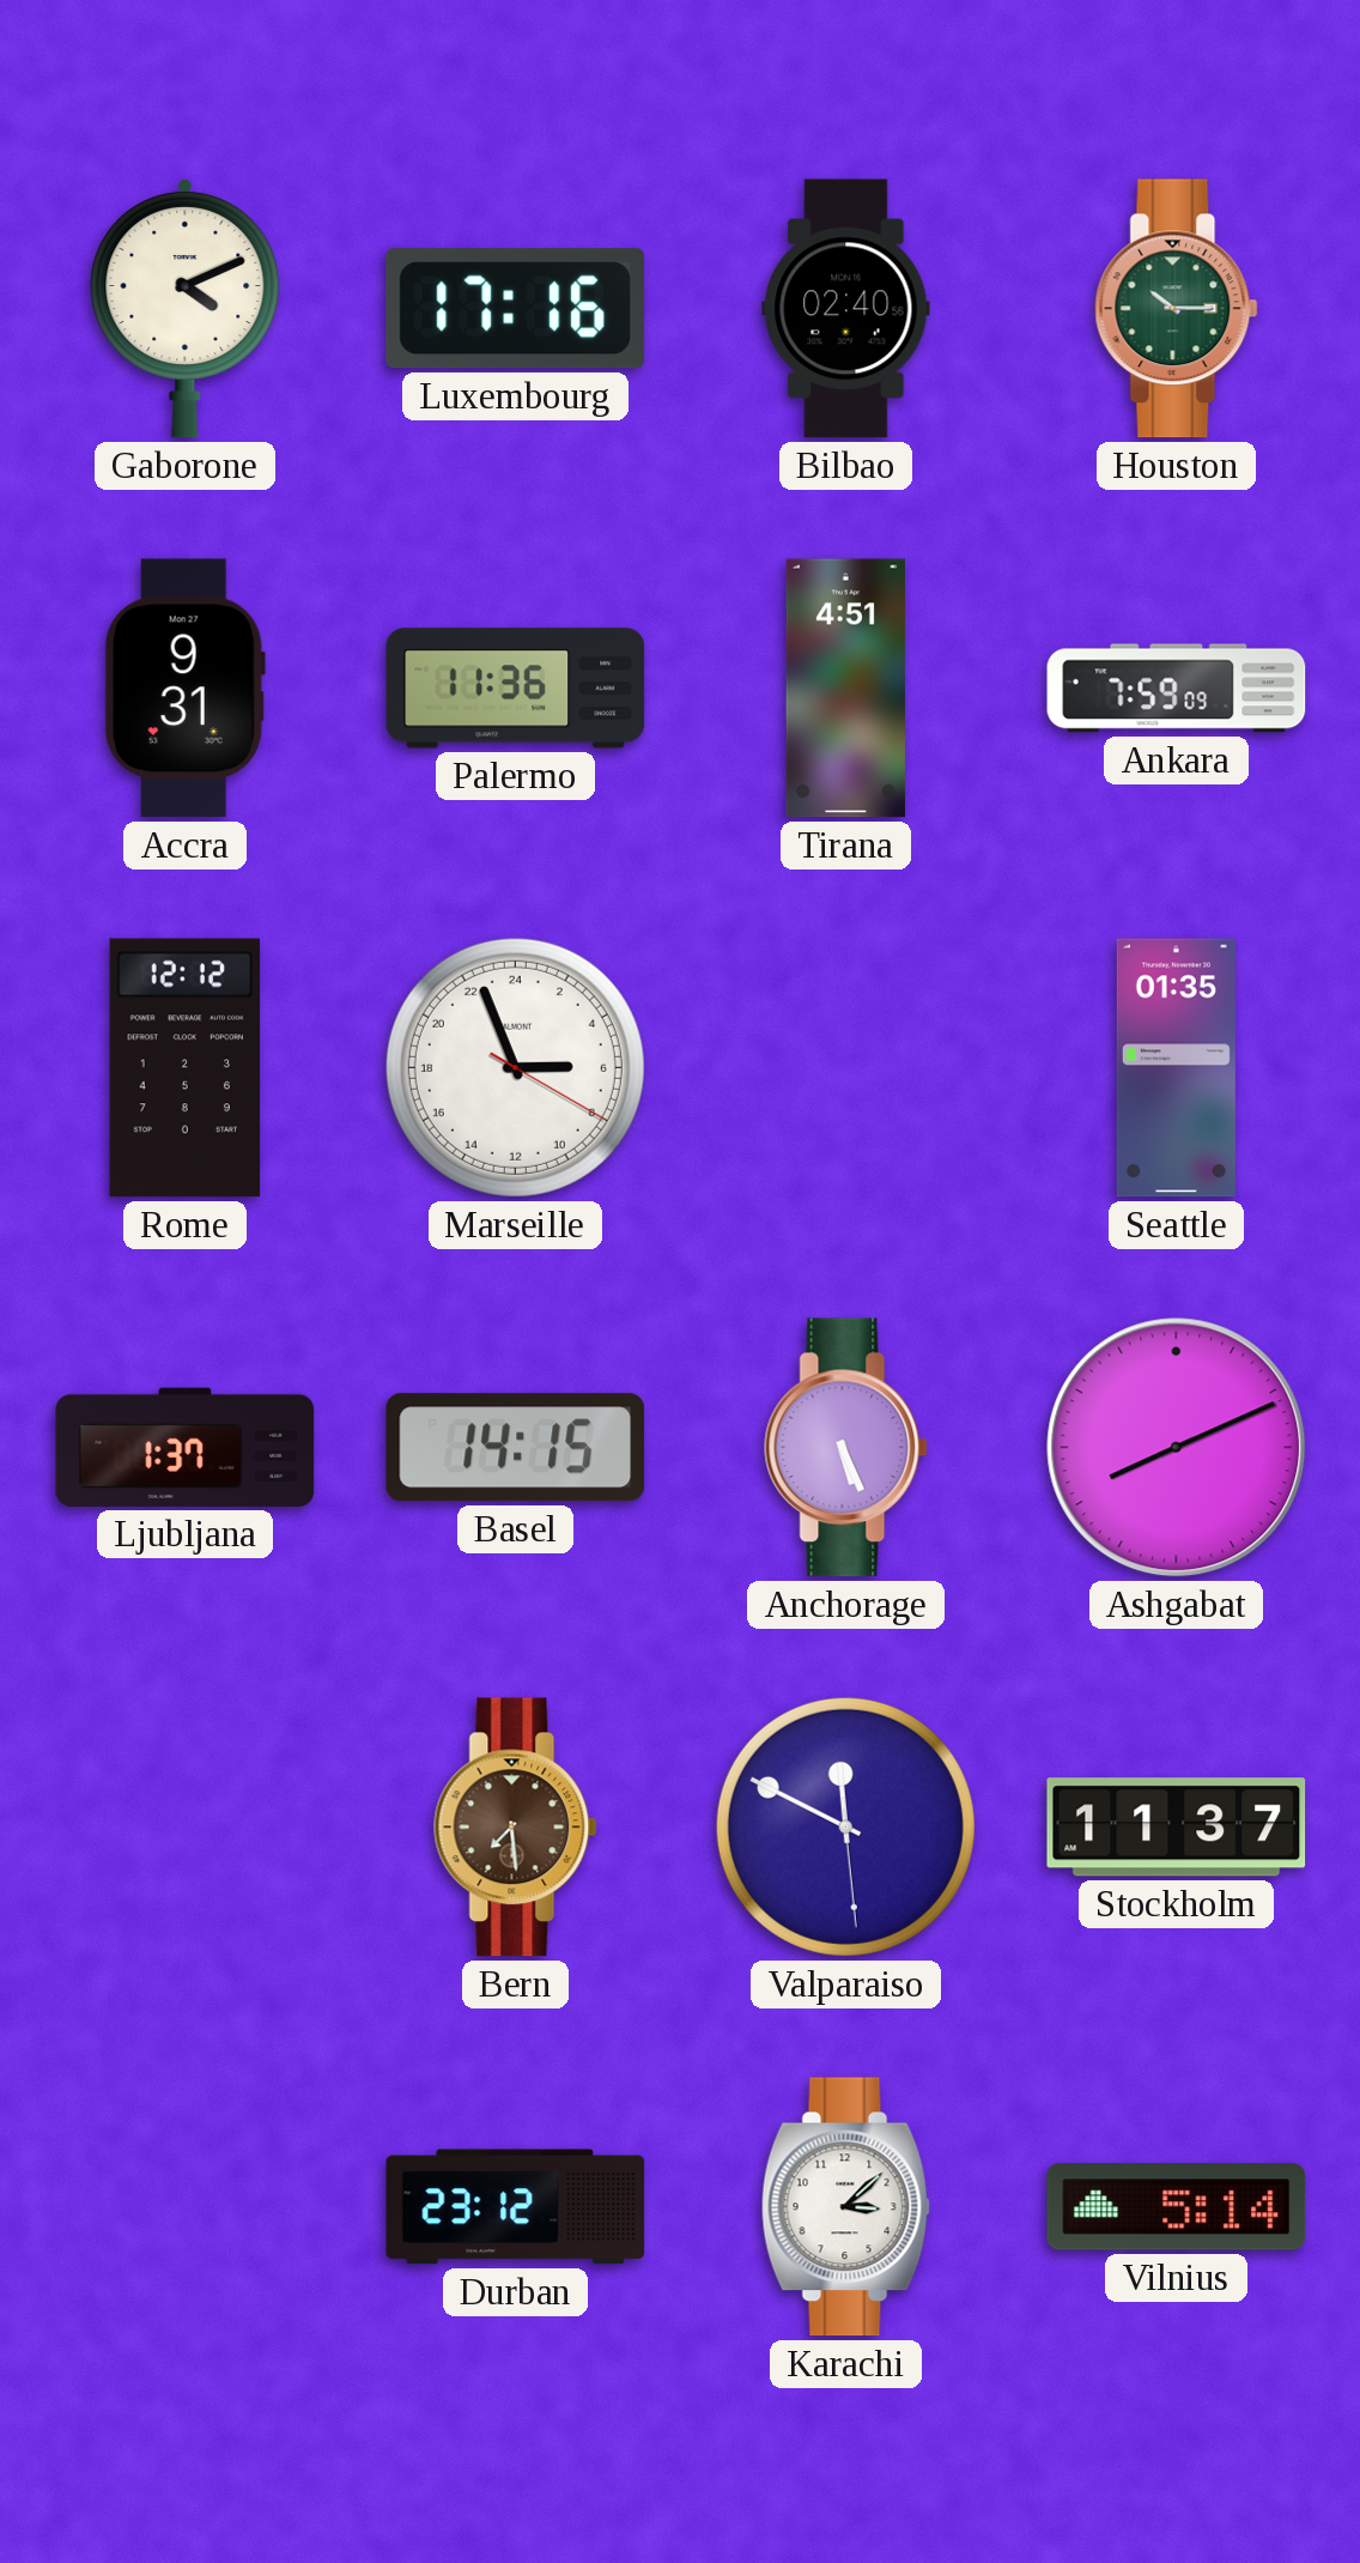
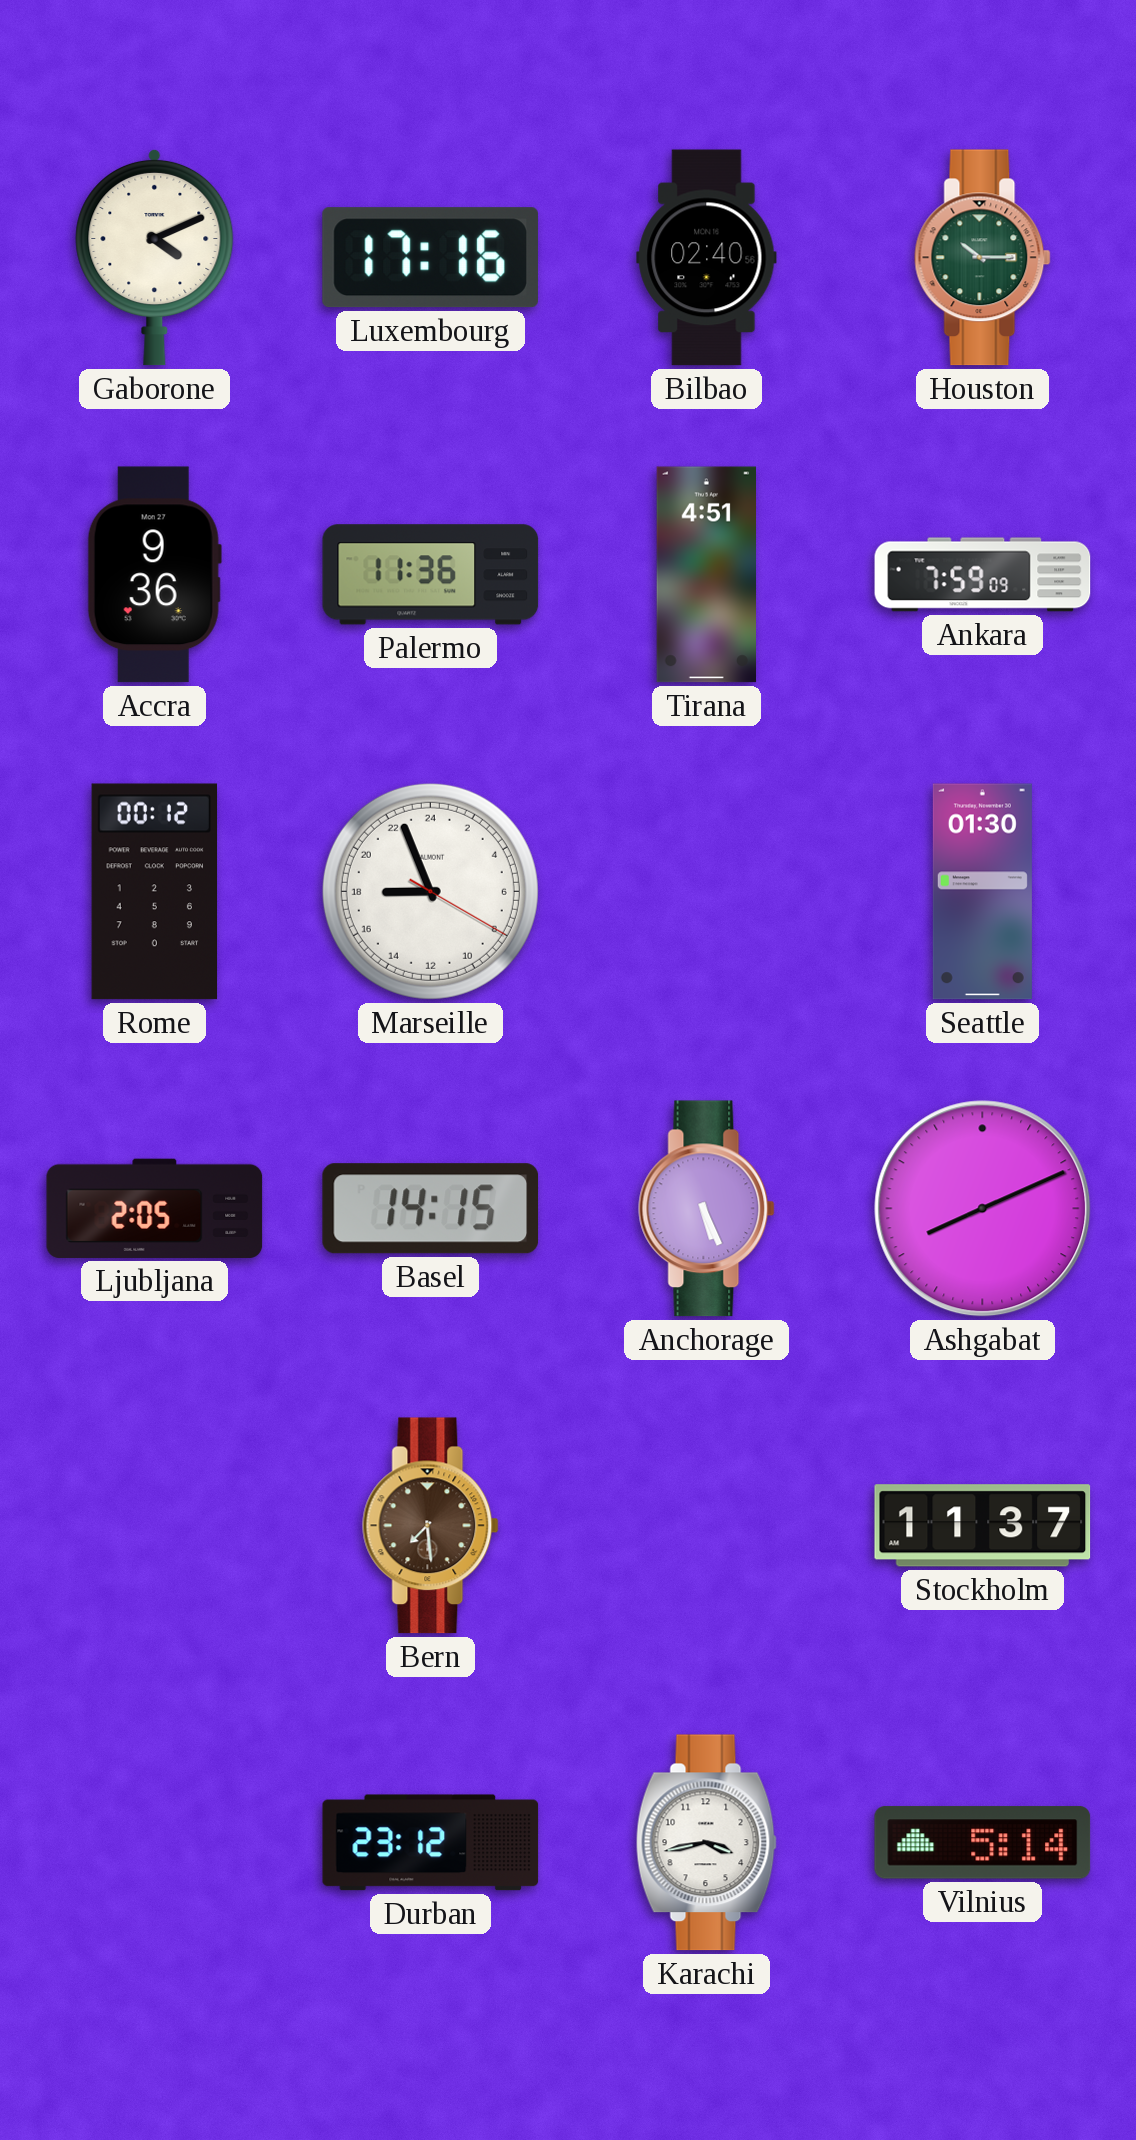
Accra: 9:31 -> 9:36
Rome: 12:12 -> 00:12
Marseille: 5:56 -> 17:56
Seattle: 01:35 -> 01:30
Ljubljana: 1:37 -> 2:05
Valparaiso: 11:49 -> none
Karachi: 3:08 -> 3:43
